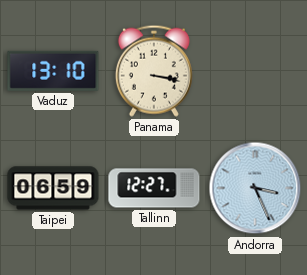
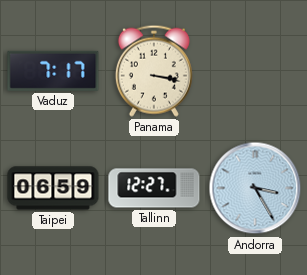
Vaduz: 13:10 -> 7:17
Andorra: 3:26 -> 3:25
